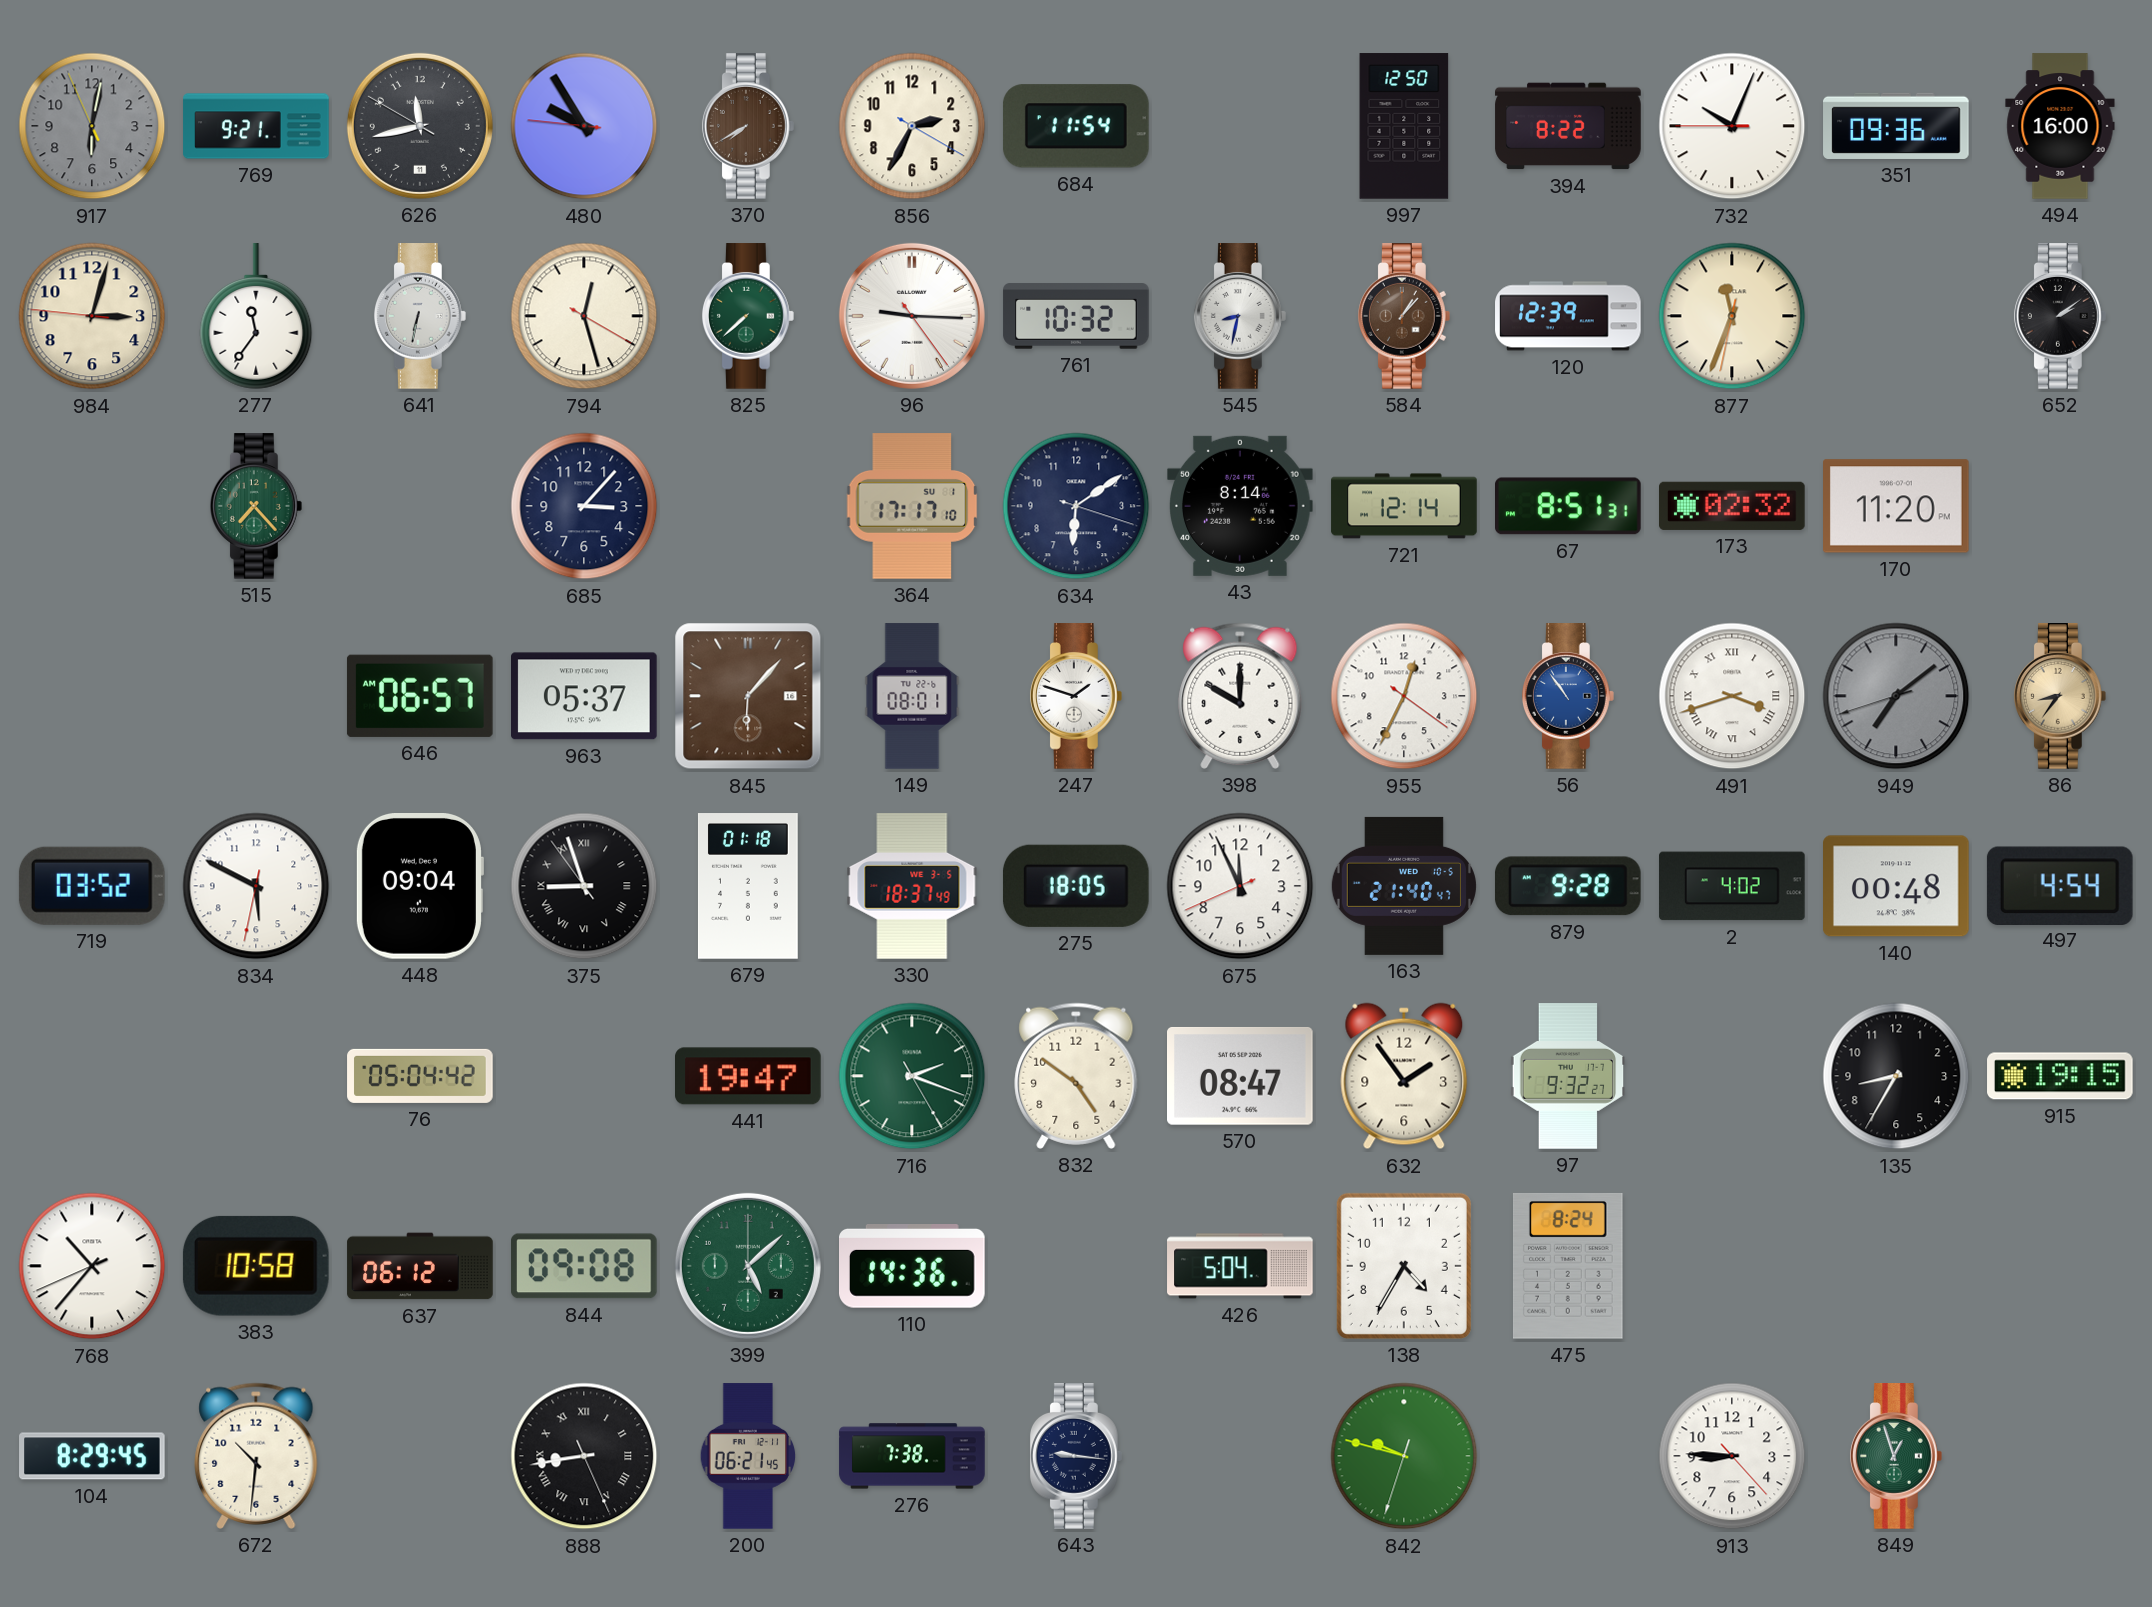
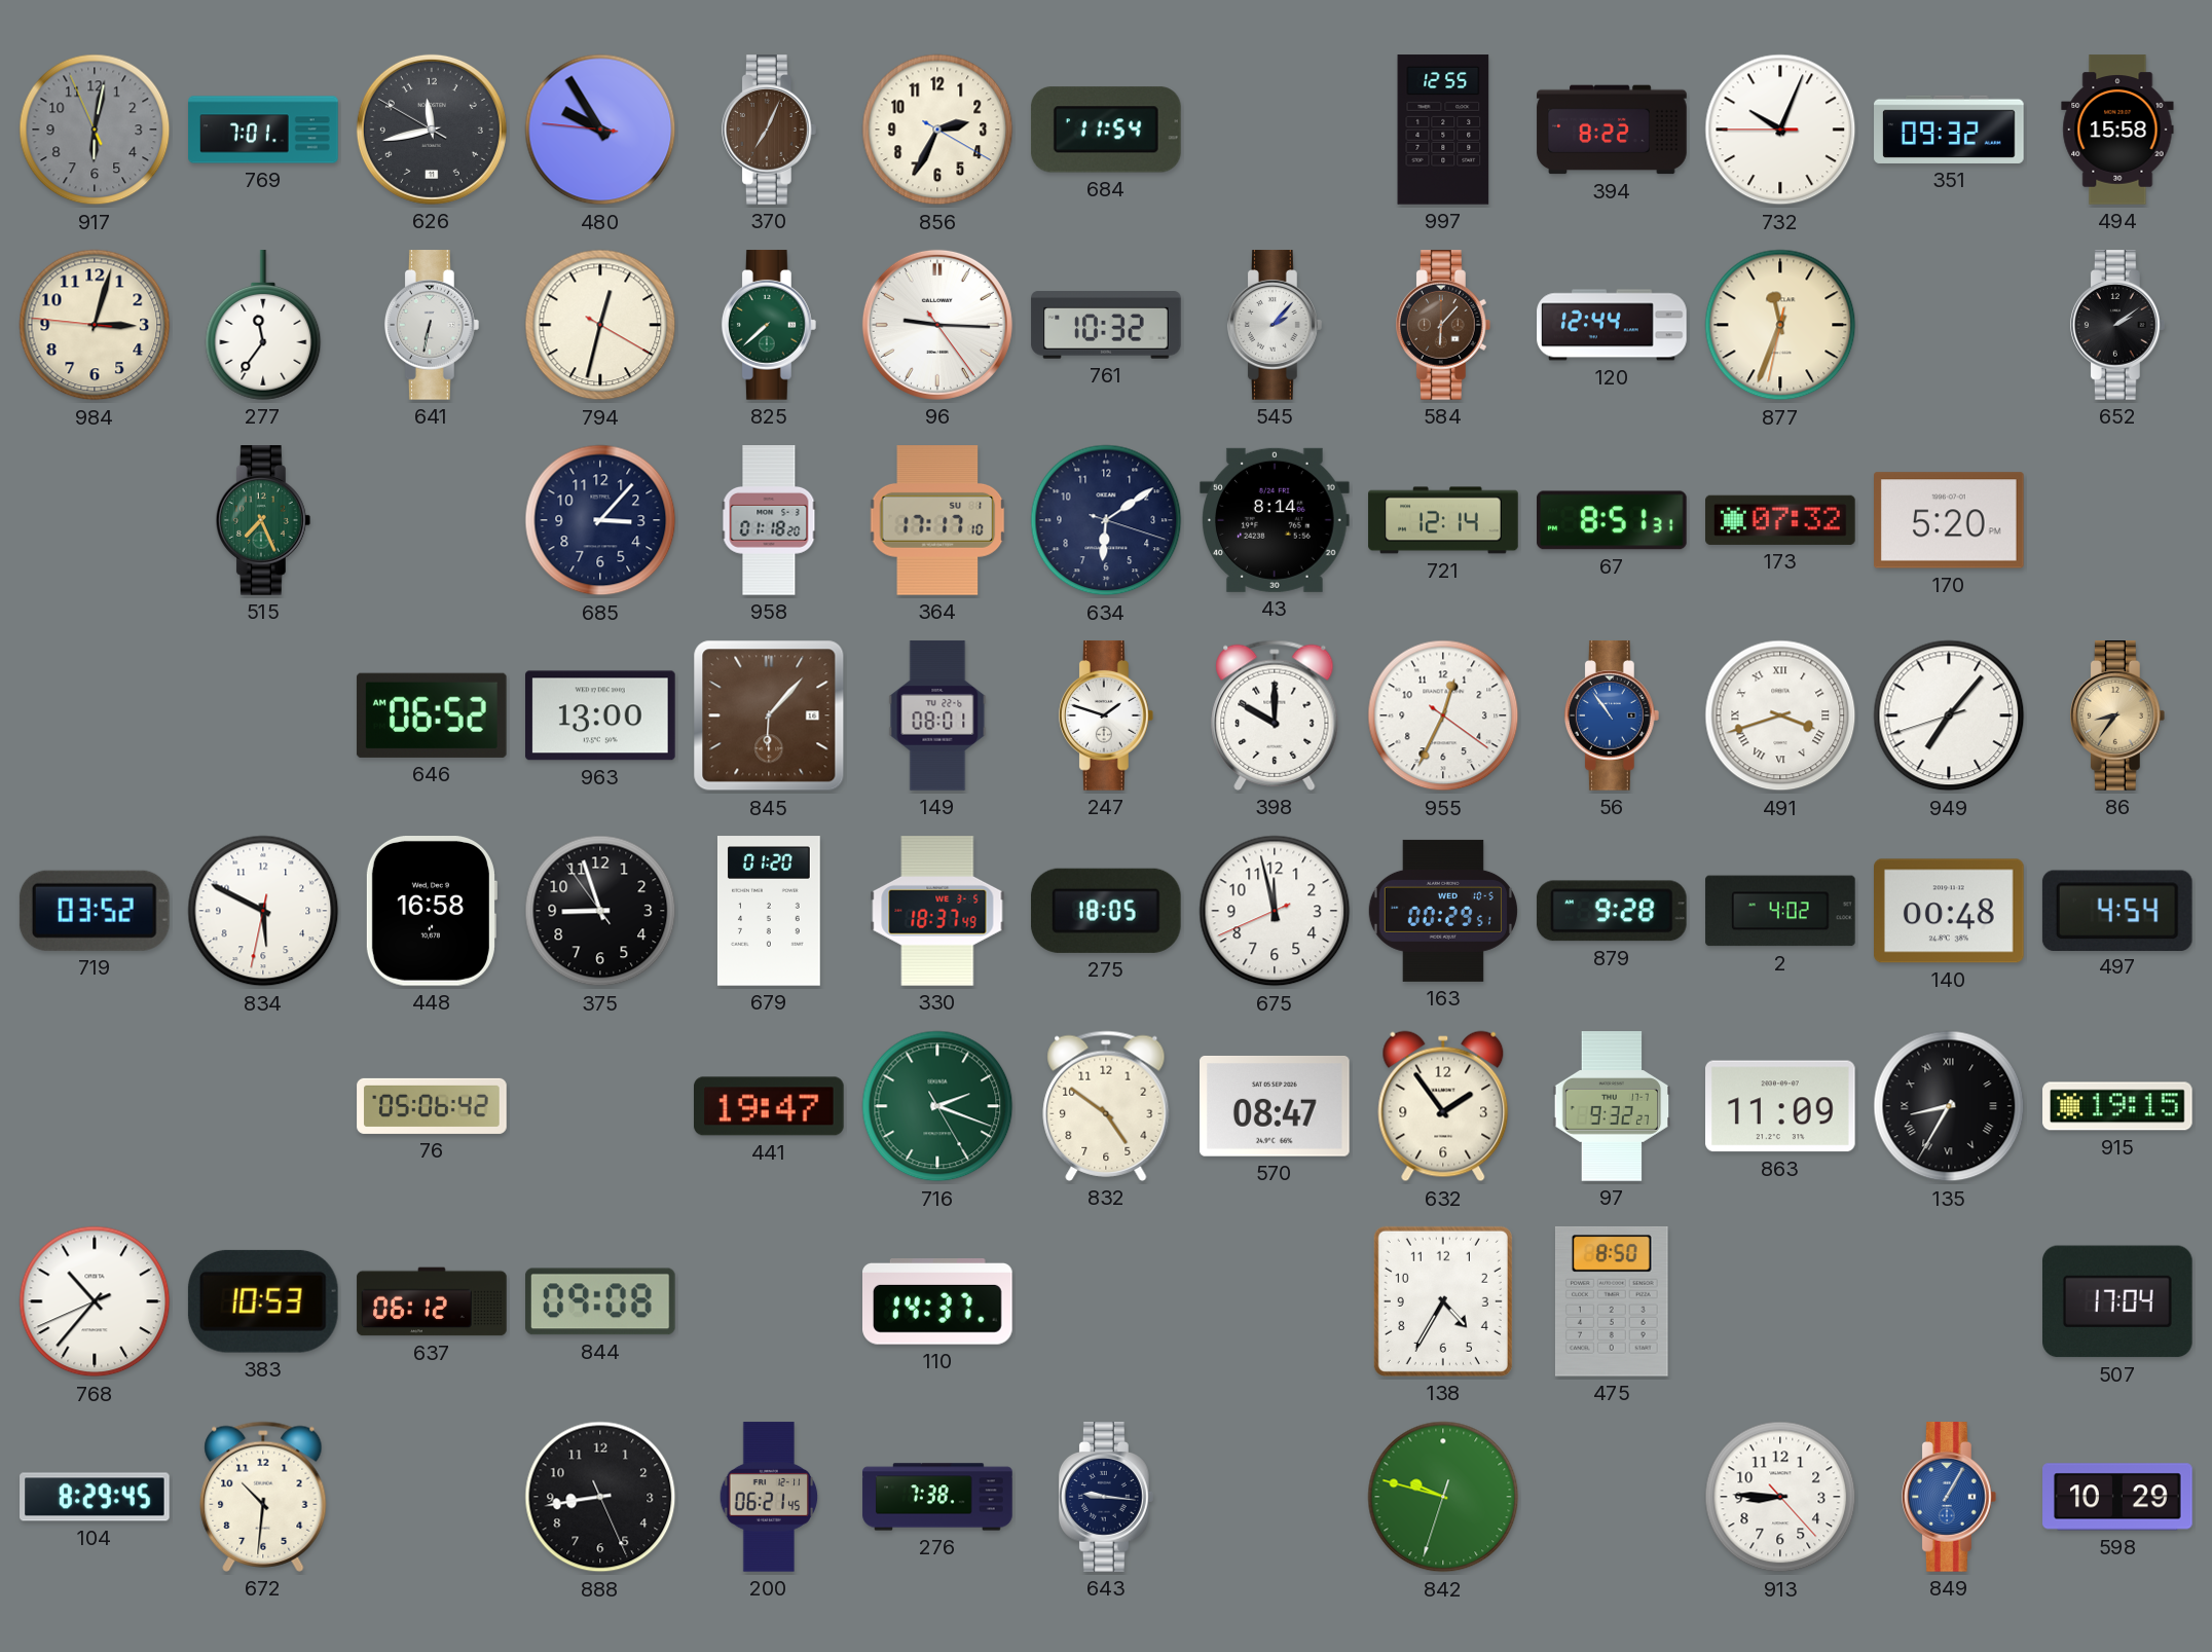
769: 9:21 -> 7:01
370: 7:40 -> 7:04
997: 12:50 -> 12:55
351: 09:36 -> 09:32
494: 16:00 -> 15:58
794: 12:27 -> 12:32
545: 8:32 -> 2:07
584: 1:07 -> 6:07
120: 12:39 -> 12:44
515: 7:23 -> 7:26
958: none -> 01:18
173: 02:32 -> 07:32
170: 11:20 -> 5:20
646: 06:57 -> 06:52
963: 05:37 -> 13:00
949: 7:08 -> 7:06
949 dial: grey -> white
448: 09:04 -> 16:58
375 numerals: Roman -> Arabic
679: 01:18 -> 01:20
675: 11:55 -> 11:57
163: 21:40 -> 00:29
76: 05:04 -> 05:06
863: none -> 11:09
135 numerals: Arabic -> Roman
383: 10:58 -> 10:53
399: 5:08 -> none
110: 14:36 -> 14:37
426: 5:04 -> none
475: 8:24 -> 8:50
507: none -> 17:04
888 numerals: Roman -> Arabic
849: 12:57 -> 1:05
849 dial: green -> blue
598: none -> 10:29
